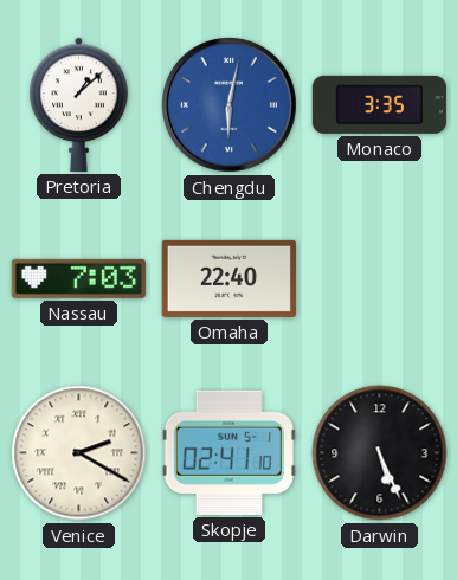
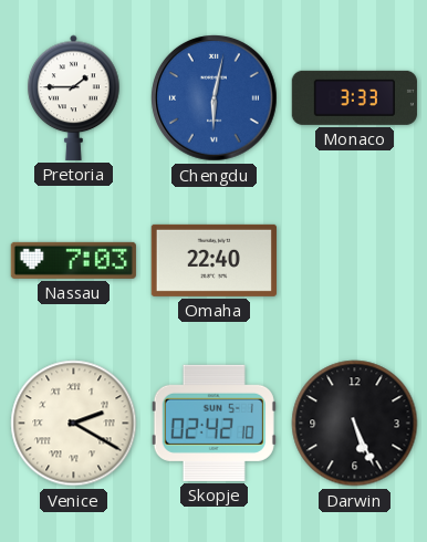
Pretoria: 1:08 -> 1:45
Monaco: 3:35 -> 3:33
Skopje: 02:41 -> 02:42
